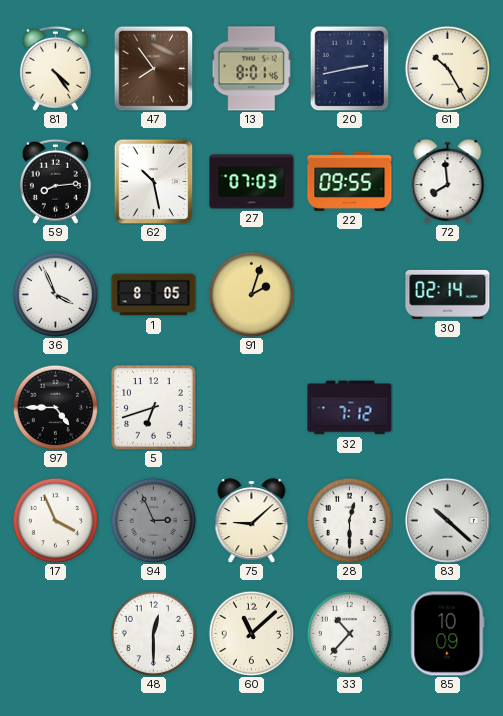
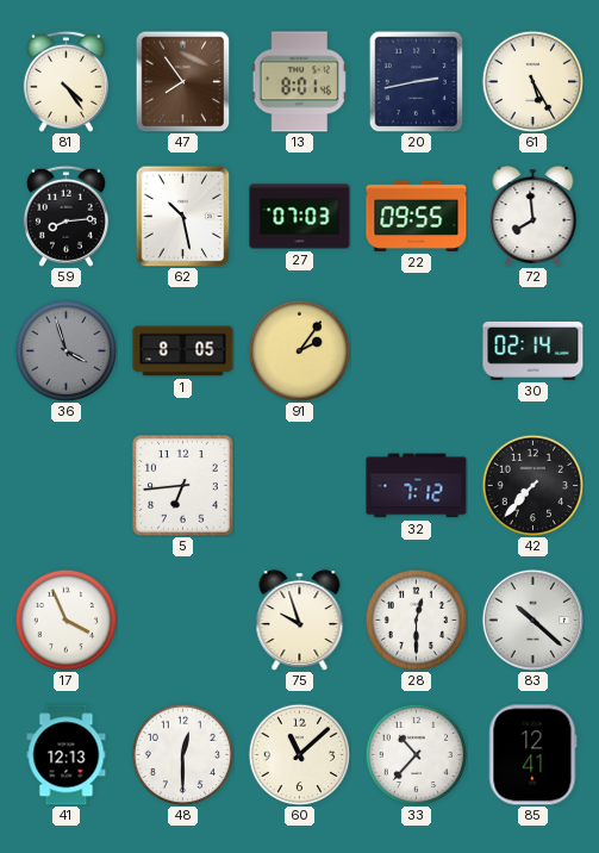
61: 10:25 -> 5:25
36: 3:56 -> 3:57
36 dial: white -> grey
91: 2:03 -> 2:06
97: 4:45 -> none
5: 6:42 -> 6:44
42: none -> 7:37
94: 2:56 -> none
75: 9:08 -> 9:57
41: none -> 12:13
85: 10:09 -> 12:41
